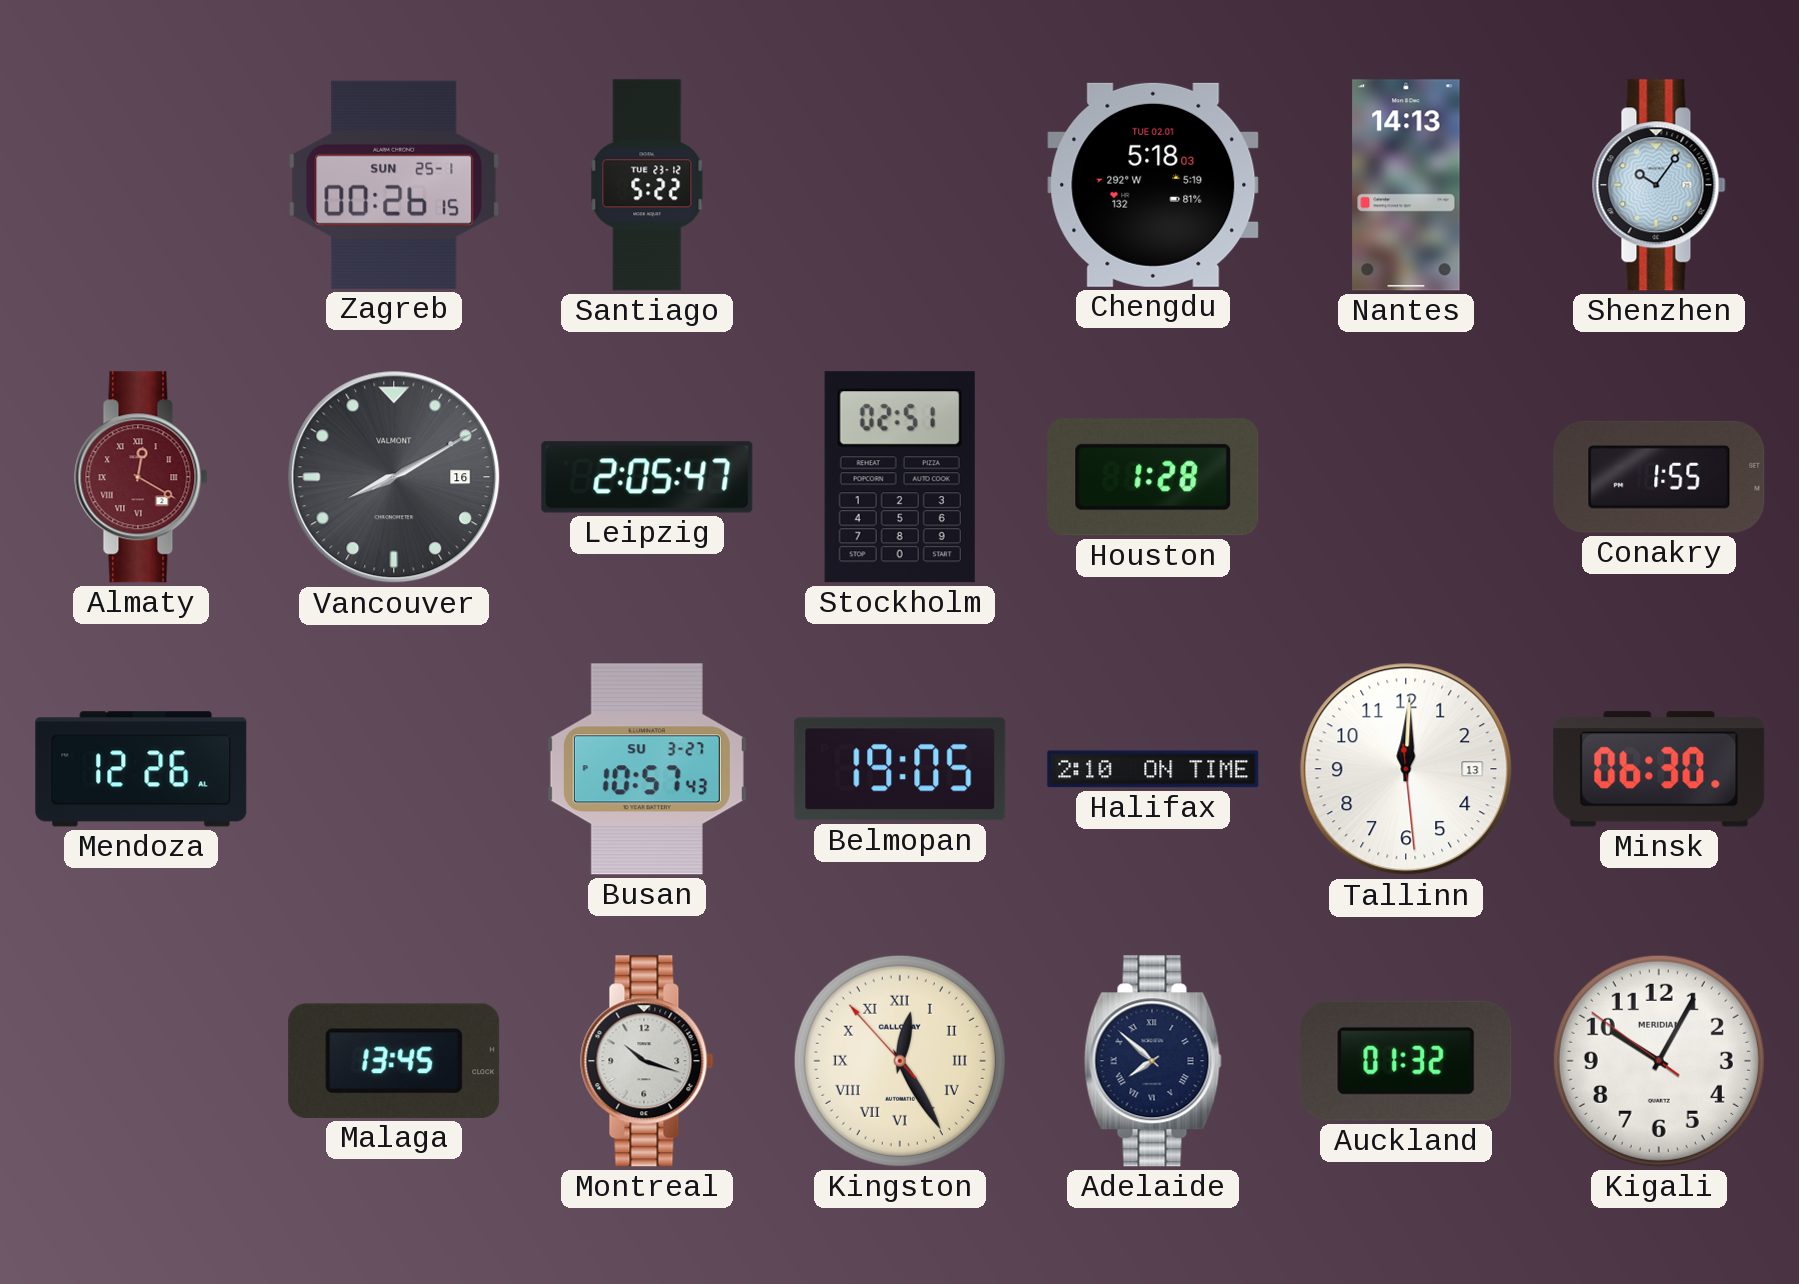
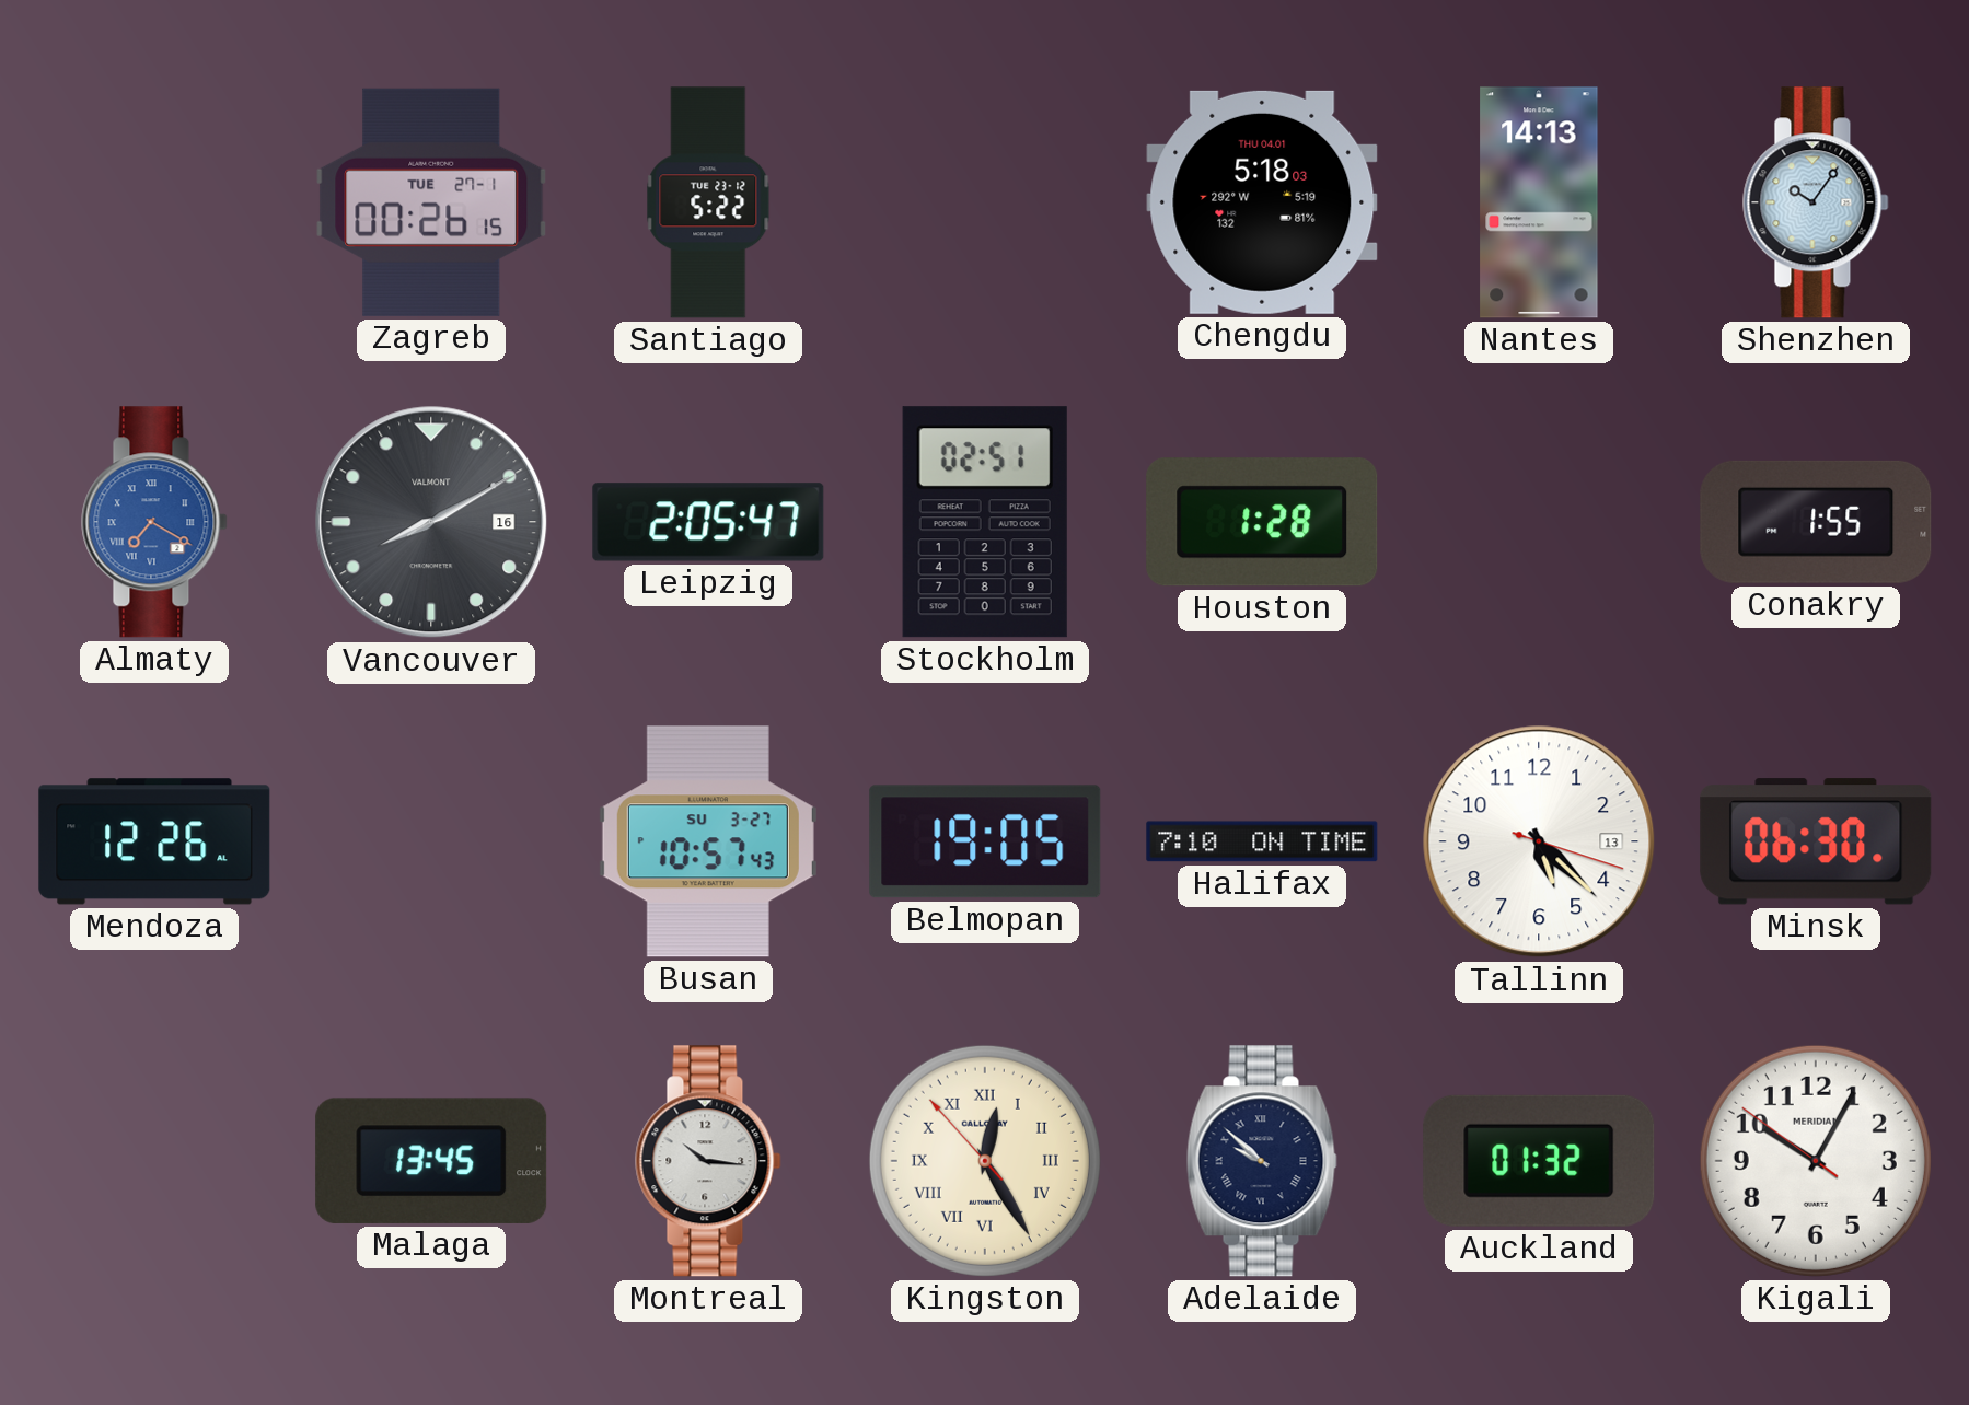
Zagreb date: SUN 25-1 -> TUE 27-1
Chengdu date: TUE 02.01 -> THU 04.01
Almaty: 12:20 -> 7:20
Almaty dial: burgundy -> blue
Halifax: 2:10 -> 7:10
Tallinn: 12:00 -> 5:22
Montreal: 10:18 -> 10:16
Adelaide: 7:52 -> 9:52
